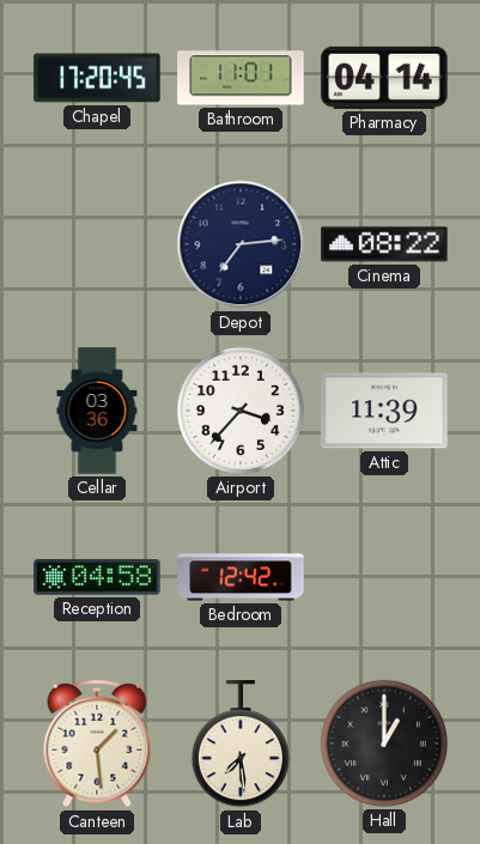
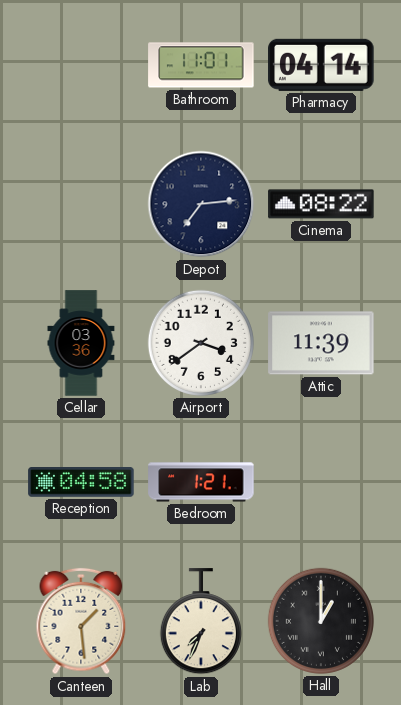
Chapel: 17:20 -> none
Airport: 3:37 -> 3:39
Bedroom: 12:42 -> 1:21
Lab: 7:29 -> 7:34
